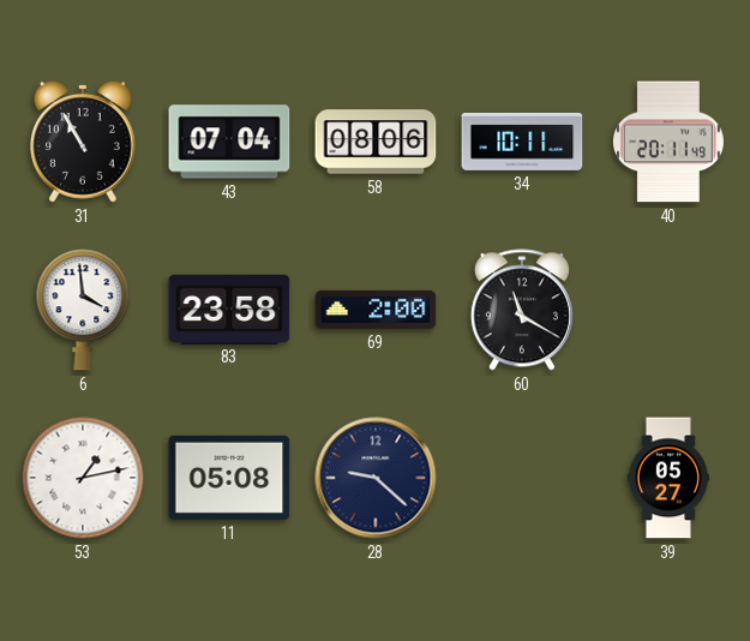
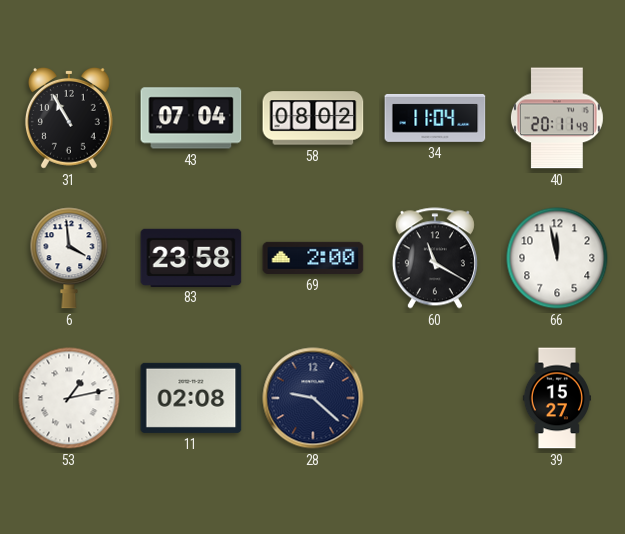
58: 08:06 -> 08:02
34: 10:11 -> 11:04
66: none -> 11:58
11: 05:08 -> 02:08
39: 05:27 -> 15:27
